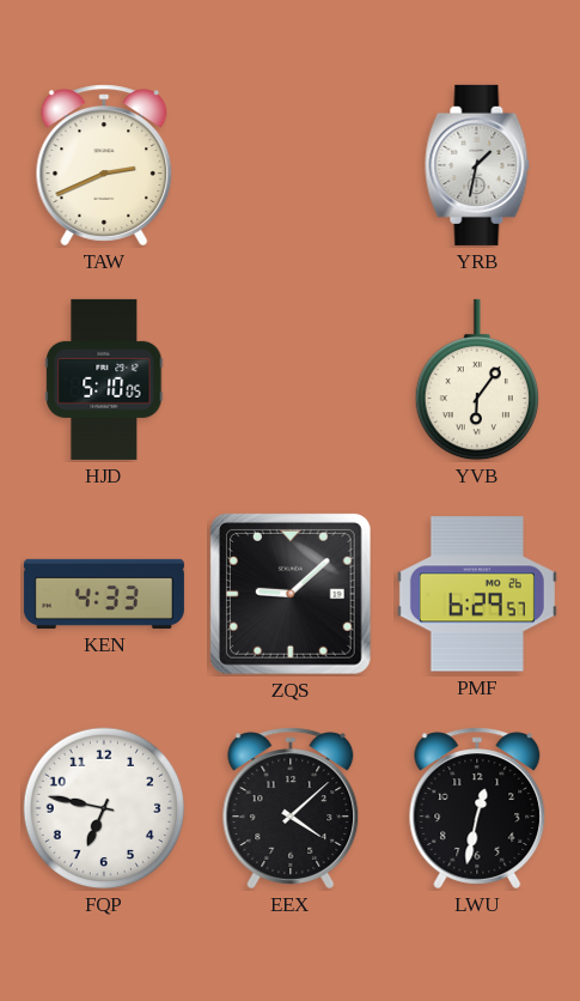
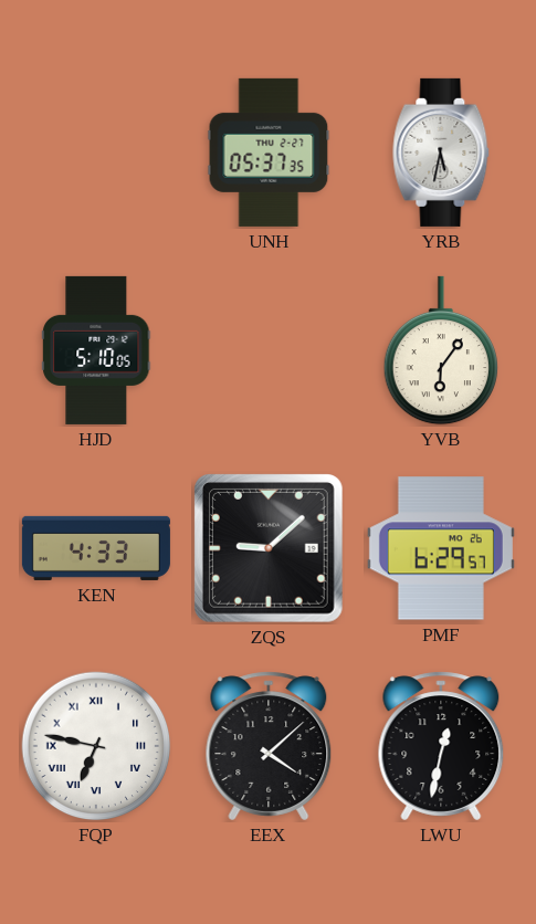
TAW: 2:41 -> none
UNH: none -> 05:37
YRB: 1:32 -> 5:32
FQP numerals: Arabic -> Roman
